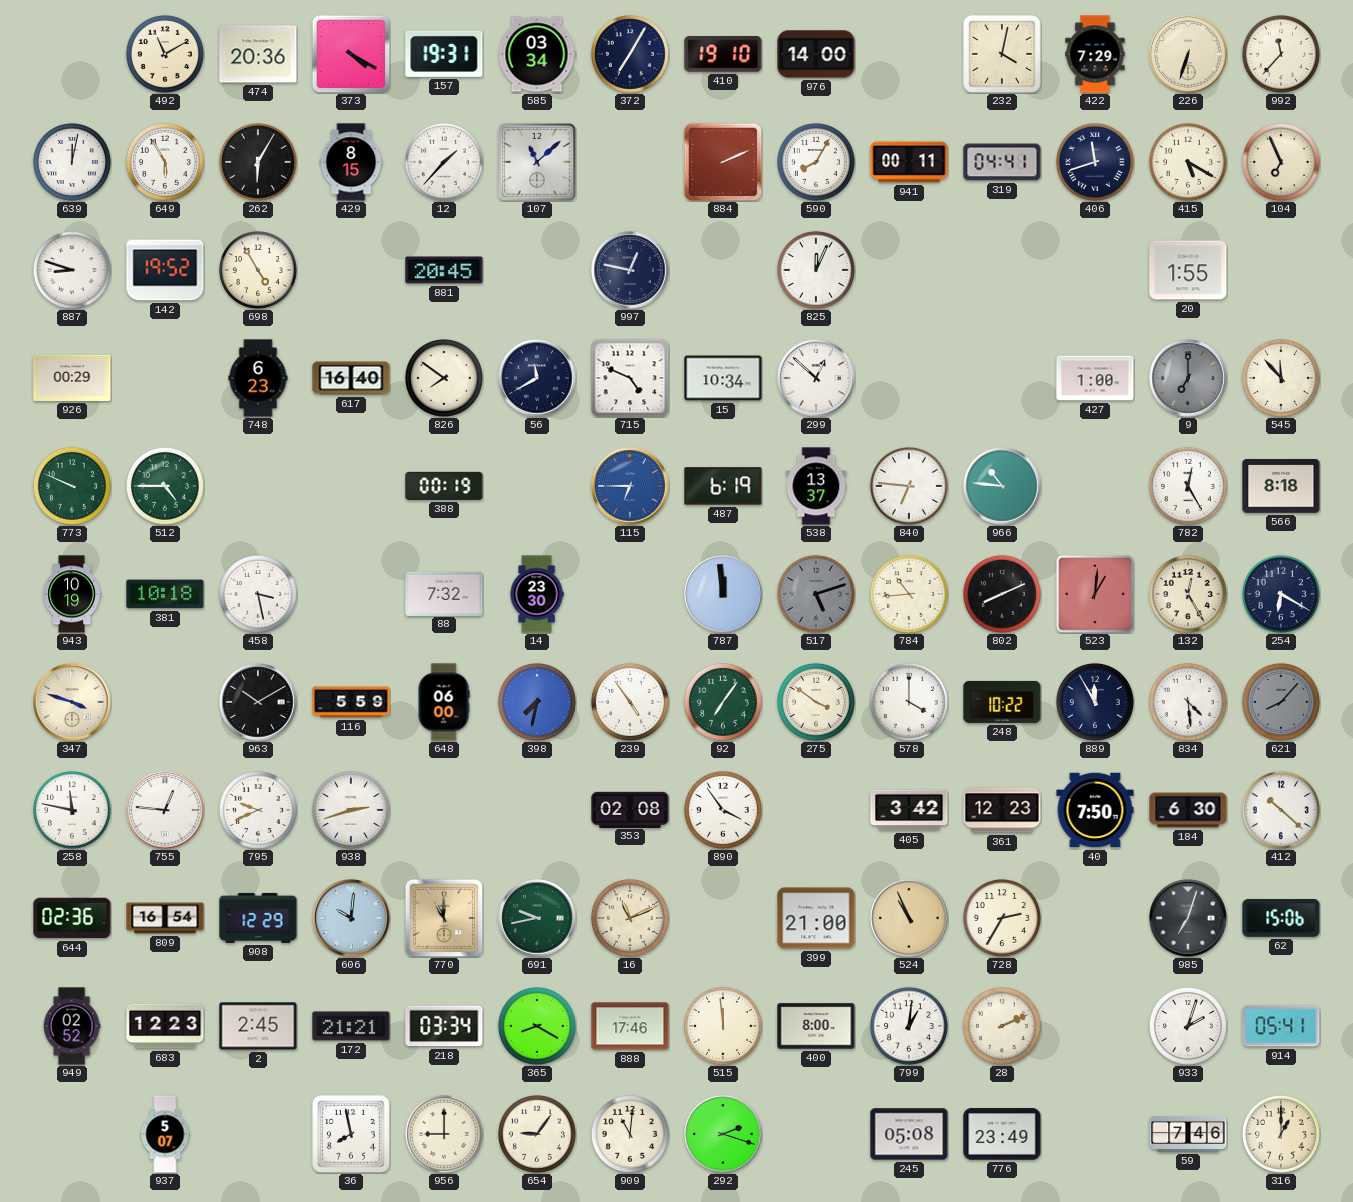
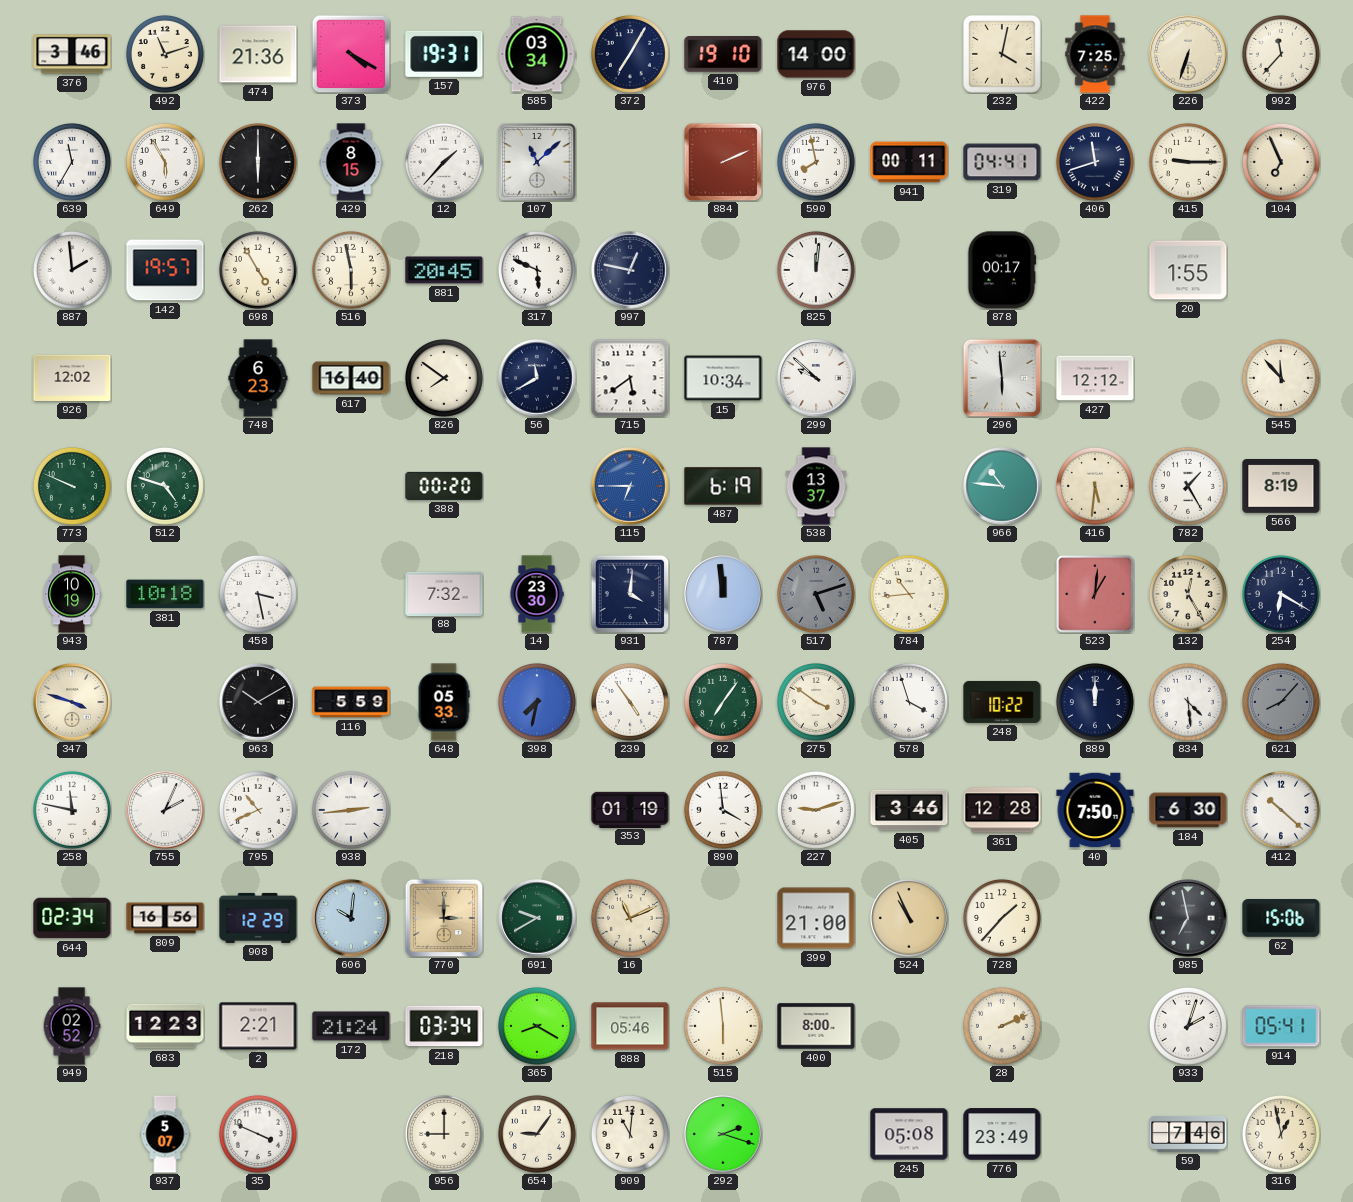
376: none -> 3:46
492: 11:10 -> 11:12
474: 20:36 -> 21:36
422: 7:29 -> 7:25
639: 12:02 -> 11:35
262: 6:05 -> 6:00
590: 8:05 -> 7:58
415: 5:20 -> 9:15
887: 8:48 -> 1:59
142: 19:52 -> 19:57
516: none -> 5:58
317: none -> 5:49
825: 12:04 -> 12:01
878: none -> 00:17
926: 00:29 -> 12:02
715: 4:49 -> 5:39
299: 12:52 -> 9:52
296: none -> 5:59
427: 1:00 -> 12:12
9: 7:00 -> none
512: 4:45 -> 4:48
388: 00:19 -> 00:20
840: 6:46 -> none
416: none -> 5:31
782: 12:25 -> 1:25
566: 8:18 -> 8:19
931: none -> 4:01
802: 8:11 -> none
648: 06:00 -> 05:33
578: 4:00 -> 3:57
889: 11:55 -> 12:00
755: 12:46 -> 2:04
795: 9:41 -> 10:41
938: 2:42 -> 2:44
353: 02:08 -> 01:19
890: 3:54 -> 3:59
227: none -> 9:12
405: 3:42 -> 3:46
361: 12:23 -> 12:28
644: 02:36 -> 02:34
809: 16:54 -> 16:56
770: 11:00 -> 3:00
691: 9:43 -> 9:40
728: 2:35 -> 1:37
985: 7:03 -> 6:58
2: 2:45 -> 2:21
172: 21:21 -> 21:24
888: 17:46 -> 05:46
515: 11:59 -> 5:59
799: 1:01 -> none
35: none -> 3:49
36: 7:58 -> none
316: 1:00 -> 12:58
